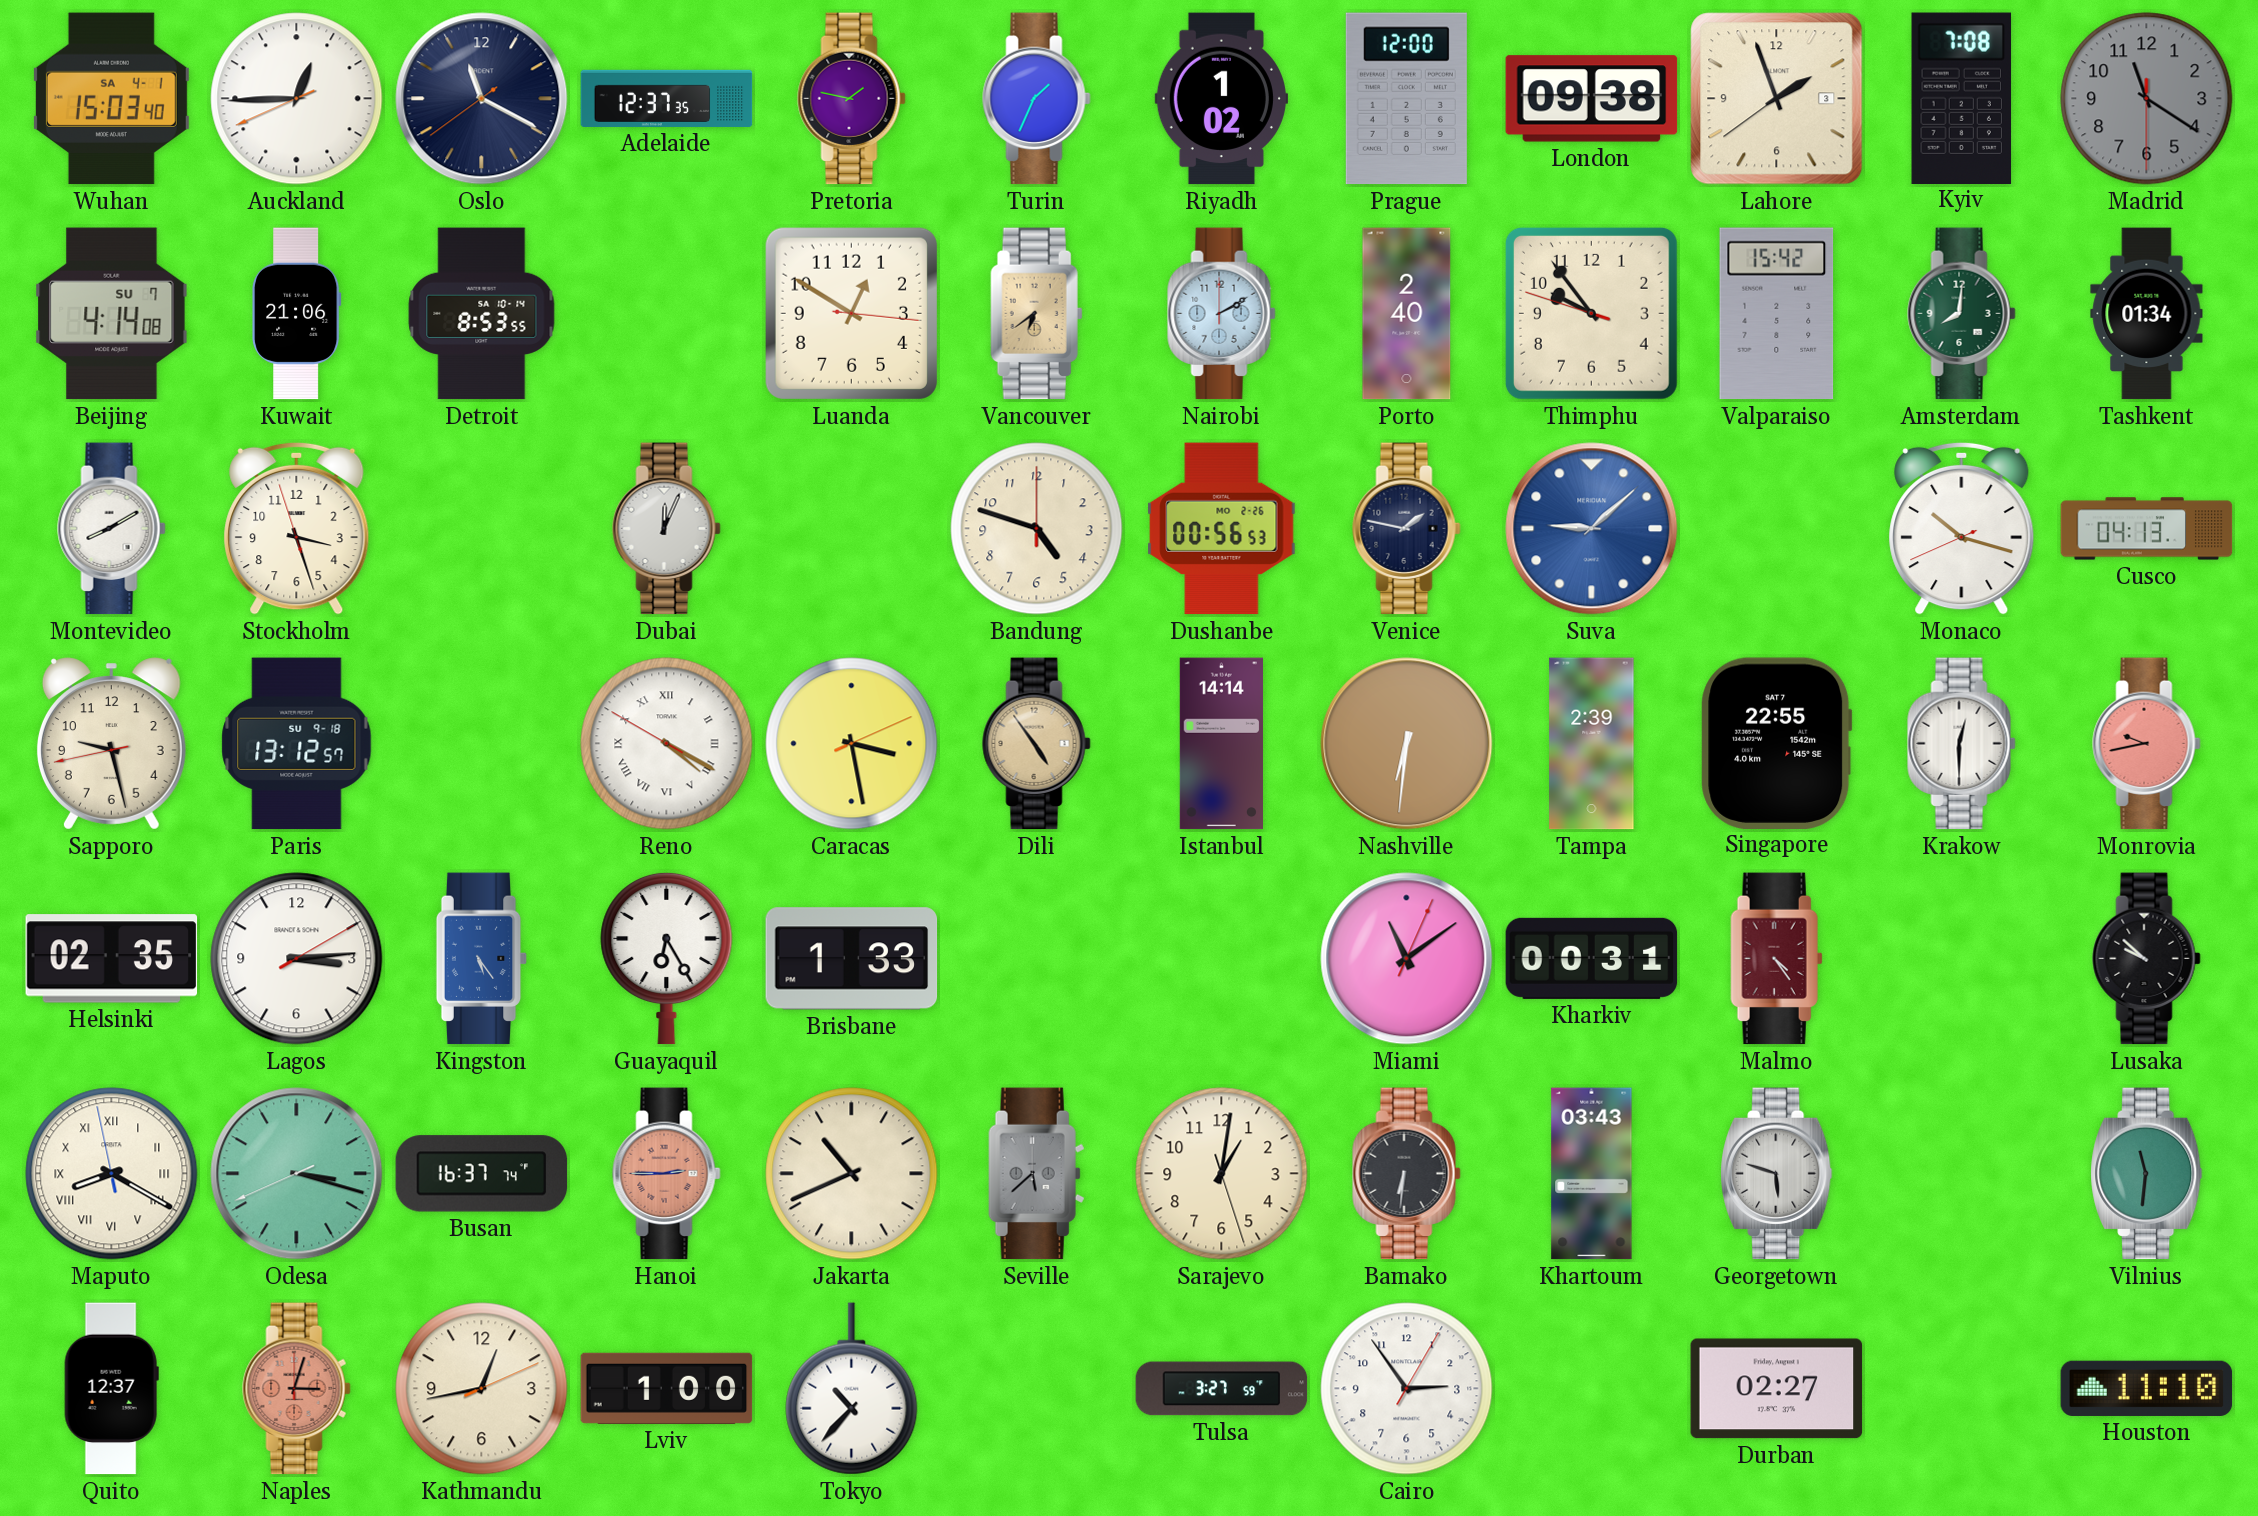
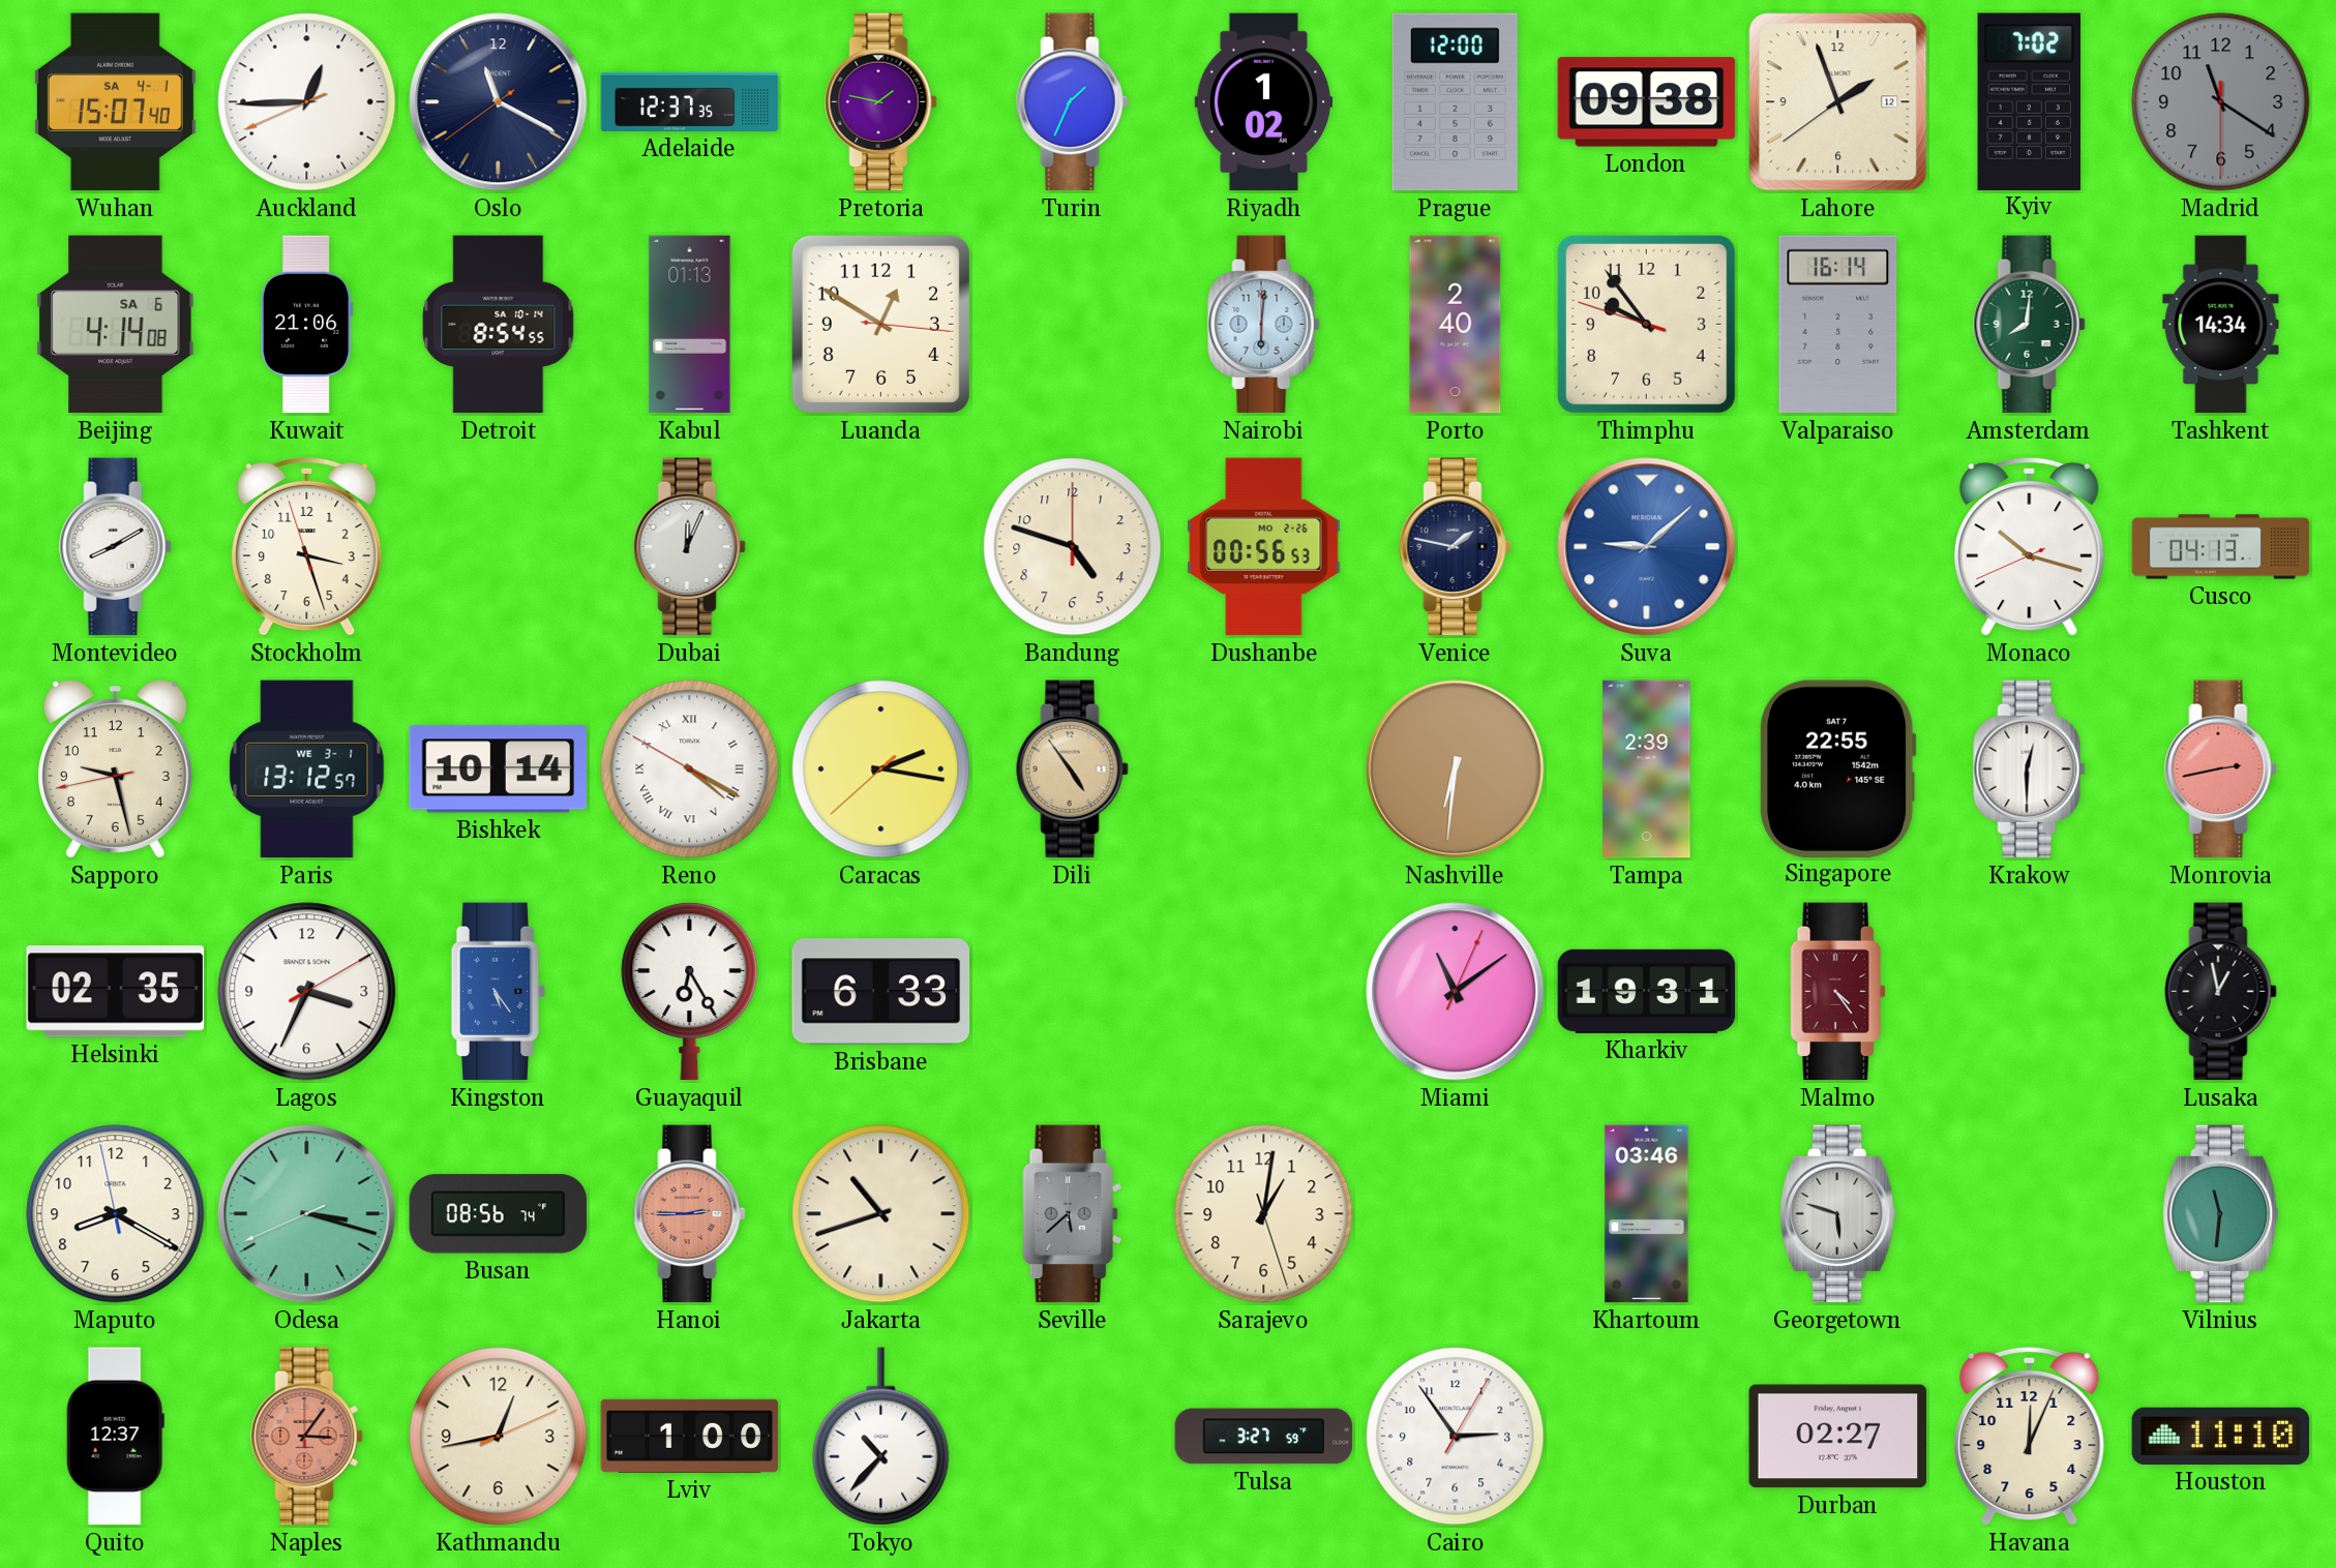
Wuhan: 15:03 -> 15:07
Lahore date: 3 -> 12
Kyiv: 7:08 -> 7:02
Beijing date: SU 7 -> SA 6
Detroit: 8:53 -> 8:54
Kabul: none -> 01:13
Vancouver: 6:39 -> none
Nairobi: 2:10 -> 6:01
Valparaiso: 15:42 -> 16:14
Tashkent: 01:34 -> 14:34
Paris date: SU 9-18 -> WE 3-1
Bishkek: none -> 10:14
Caracas: 3:28 -> 2:16
Istanbul: 14:14 -> none
Monrovia: 9:43 -> 2:43
Lagos: 3:14 -> 3:34
Brisbane: 1:33 -> 6:33
Kharkiv: 00:31 -> 19:31
Lusaka: 9:52 -> 12:58
Maputo numerals: Roman -> Arabic
Busan: 16:37 -> 08:56
Jakarta: 10:41 -> 10:42
Bamako: 6:31 -> none
Khartoum: 03:43 -> 03:46
Naples: 3:03 -> 3:06
Havana: none -> 12:04
